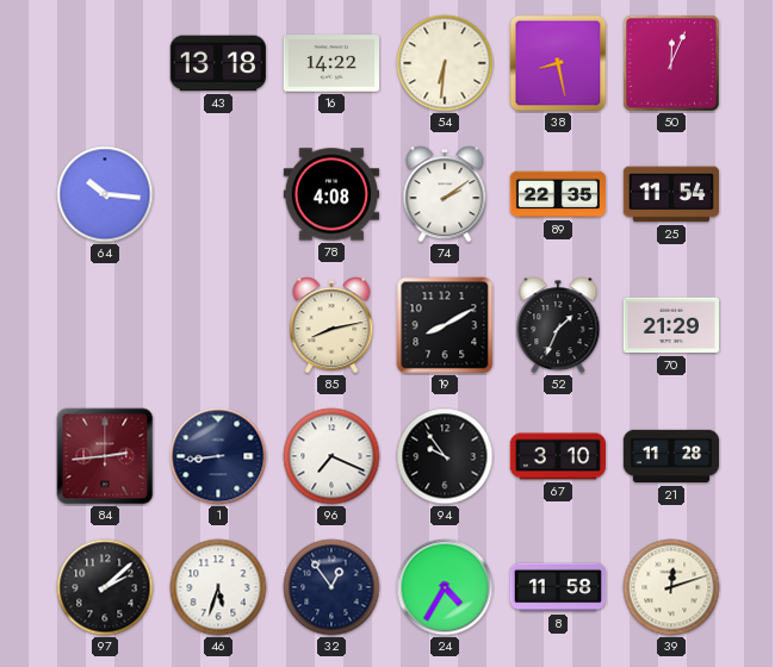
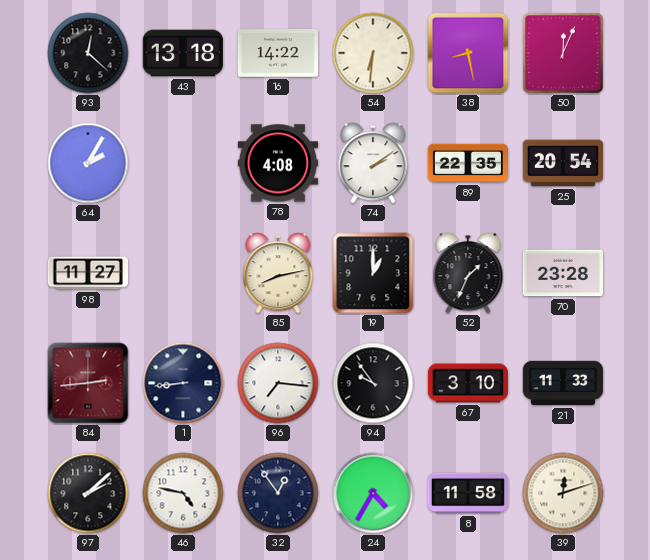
93: none -> 12:22
64: 10:16 -> 2:05
25: 11:54 -> 20:54
98: none -> 11:27
19: 8:10 -> 1:00
70: 21:29 -> 23:28
96: 7:19 -> 7:16
21: 11:28 -> 11:33
46: 5:33 -> 4:47
